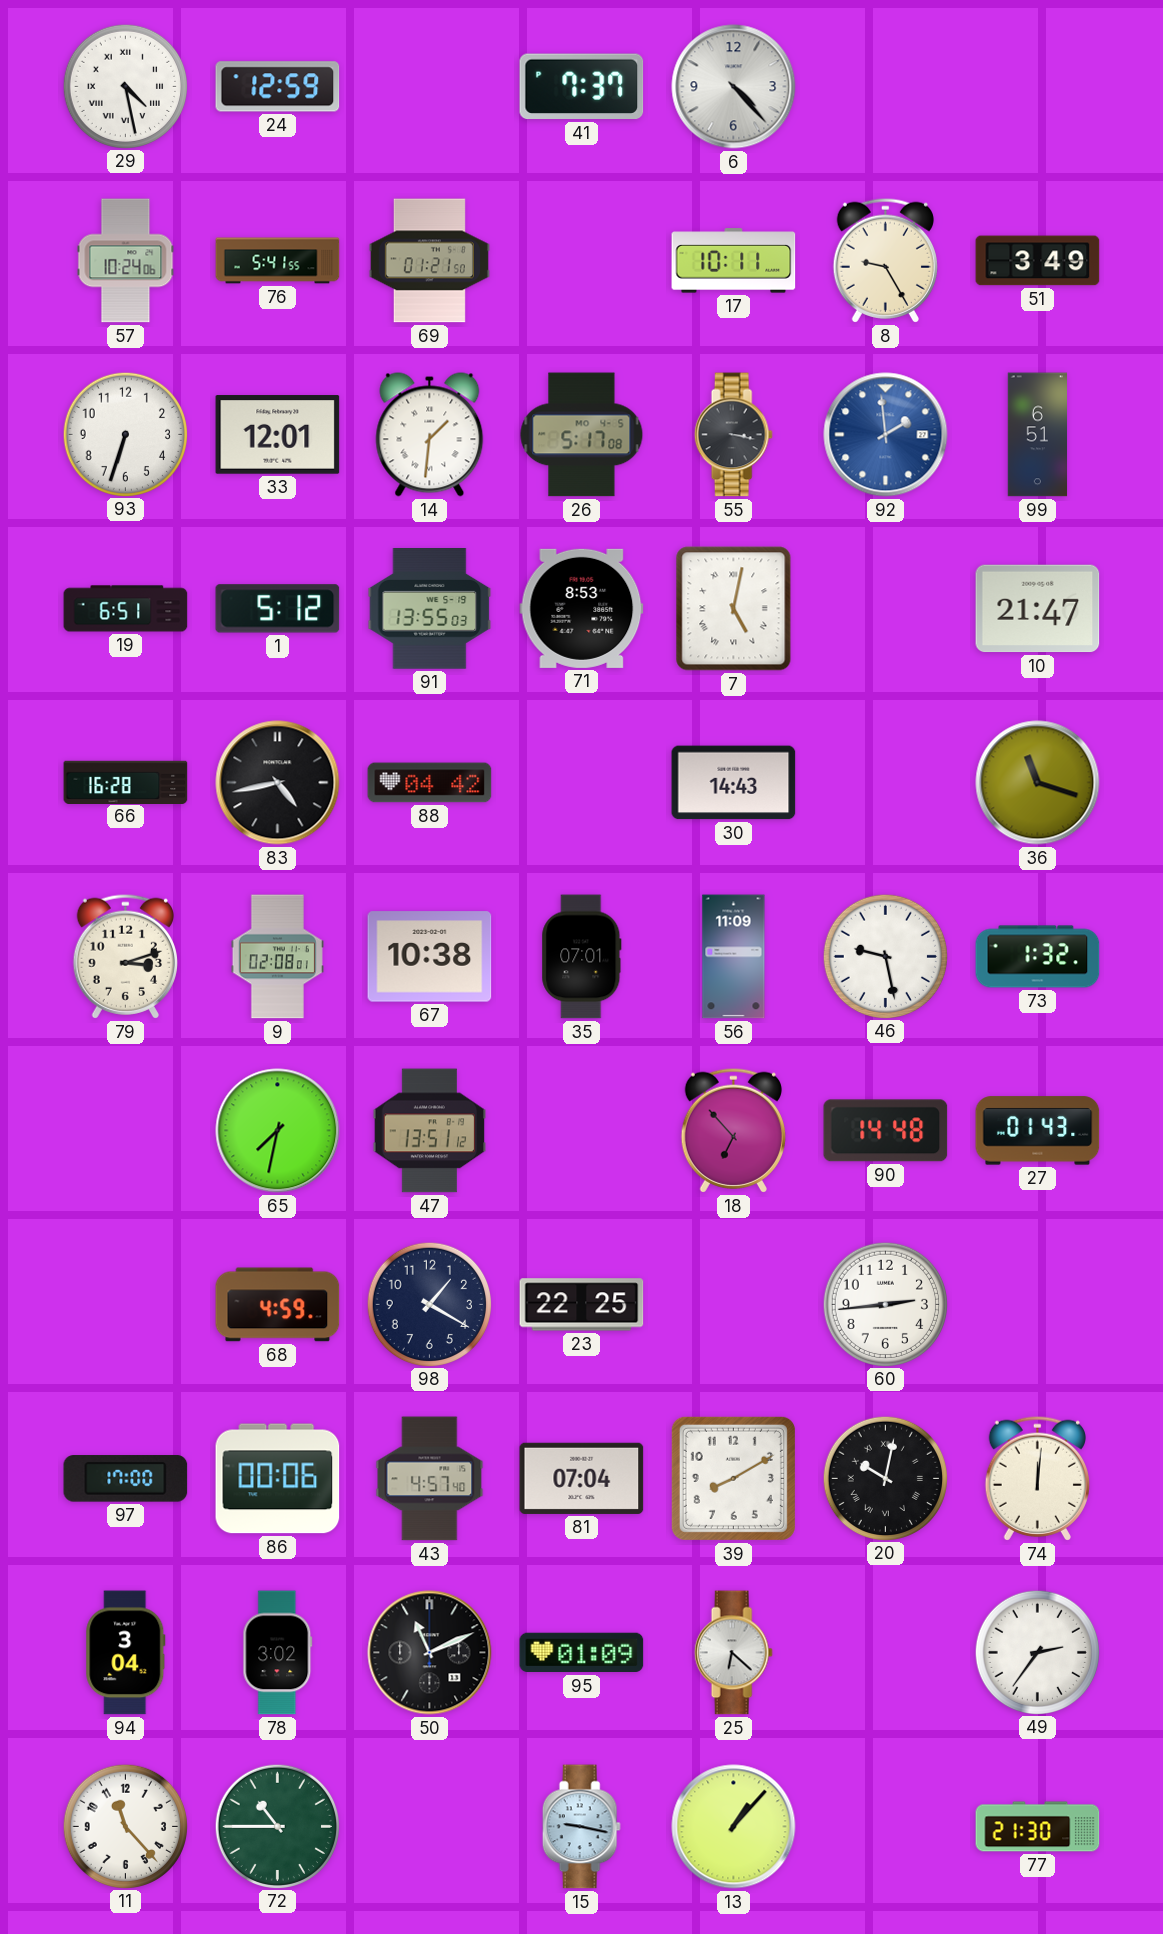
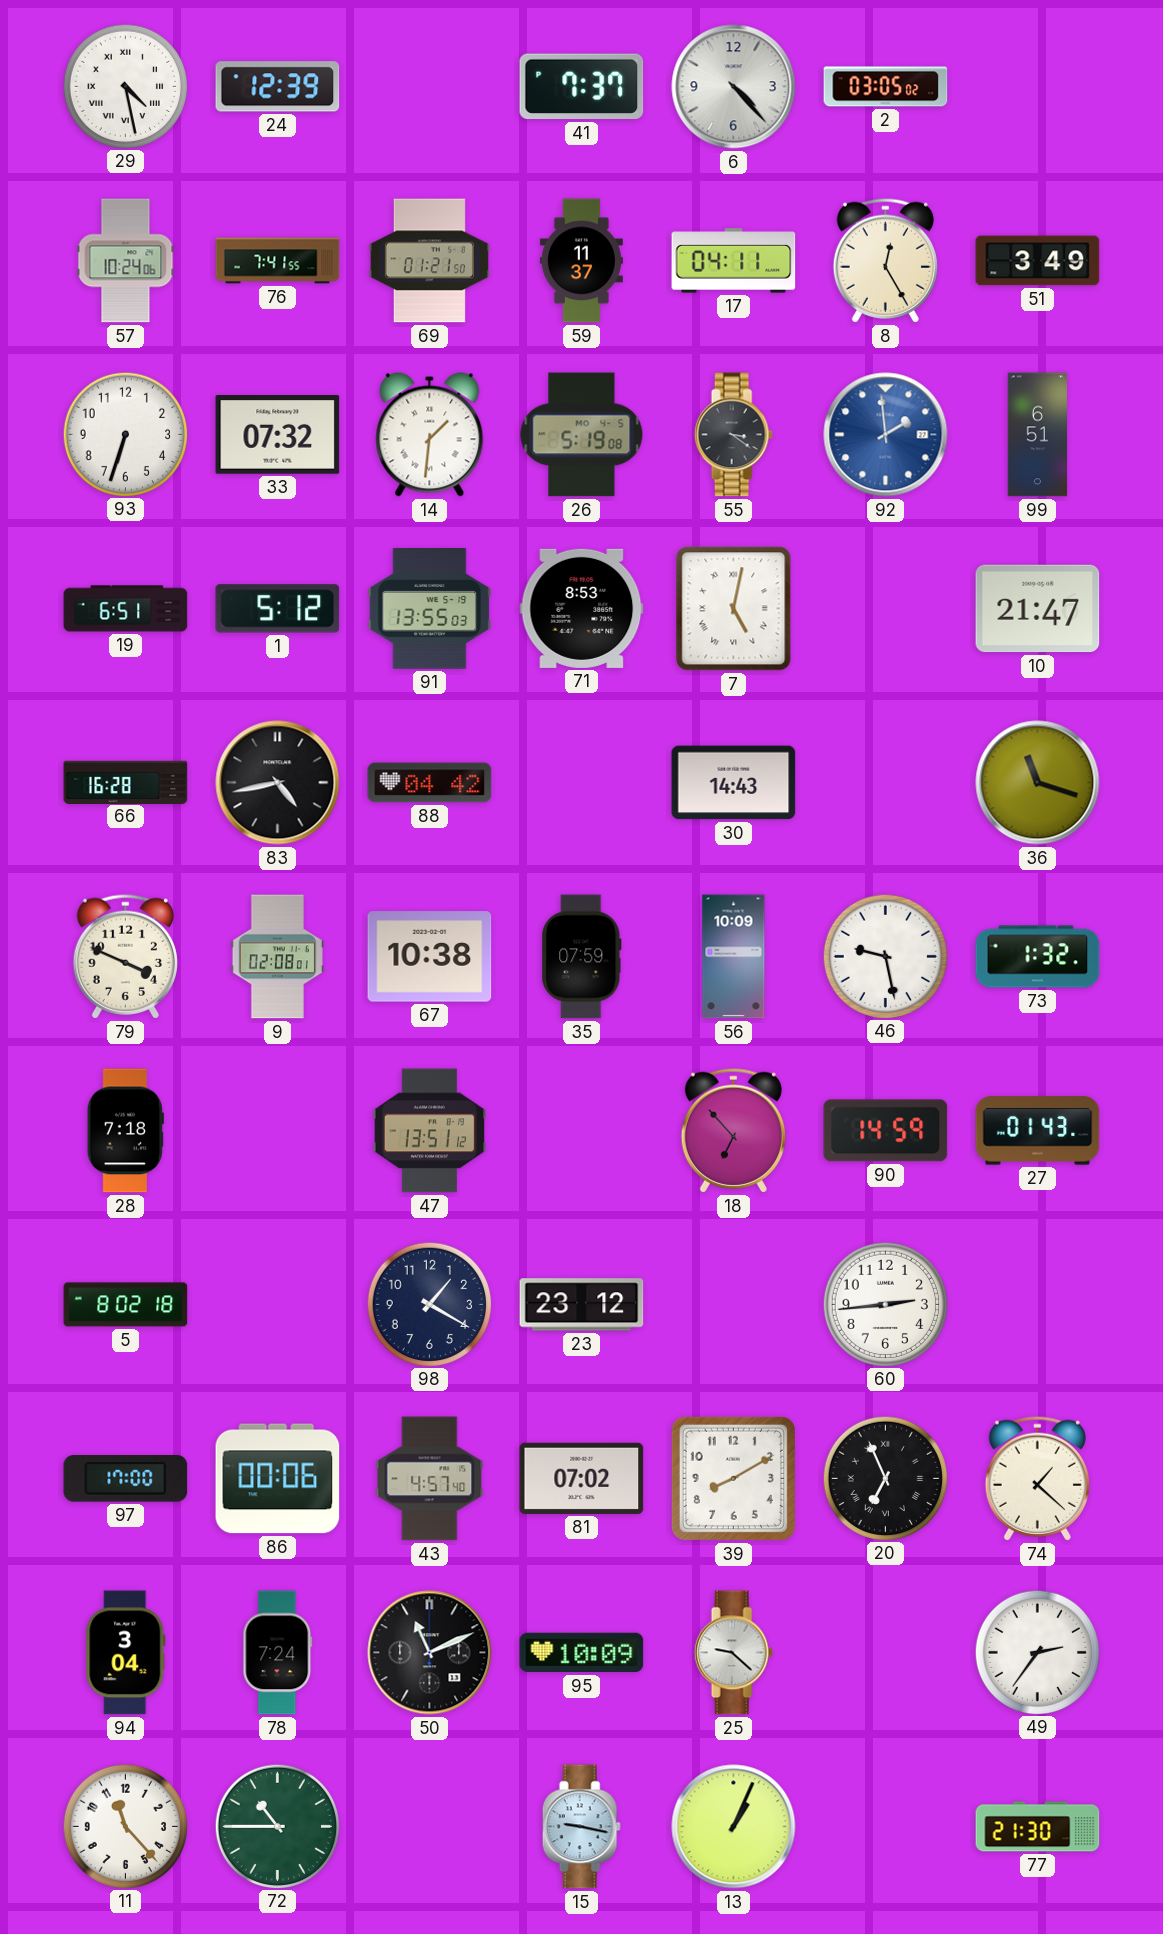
24: 12:59 -> 12:39
2: none -> 03:05
76: 5:41 -> 7:41
59: none -> 11:37
17: 10:11 -> 04:11
8: 9:25 -> 12:25
33: 12:01 -> 07:32
26: 5:17 -> 5:19
55: 3:17 -> 3:21
79: 3:12 -> 3:49
35: 07:01 -> 07:59
56: 11:09 -> 10:09
28: none -> 7:18
65: 7:32 -> none
90: 14:48 -> 14:59
5: none -> 8:02
68: 4:59 -> none
23: 22:25 -> 23:12
81: 07:04 -> 07:02
20: 10:02 -> 6:56
74: 12:01 -> 1:22
78: 3:02 -> 7:24
95: 01:09 -> 10:09
25: 6:22 -> 9:22
13: 1:07 -> 1:04
